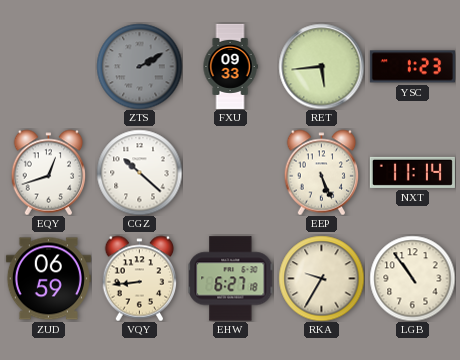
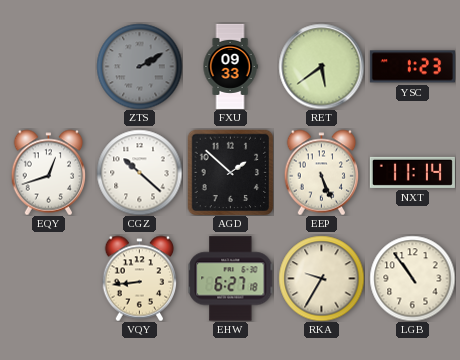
RET: 5:44 -> 5:39
AGD: none -> 1:52
ZUD: 06:59 -> none
